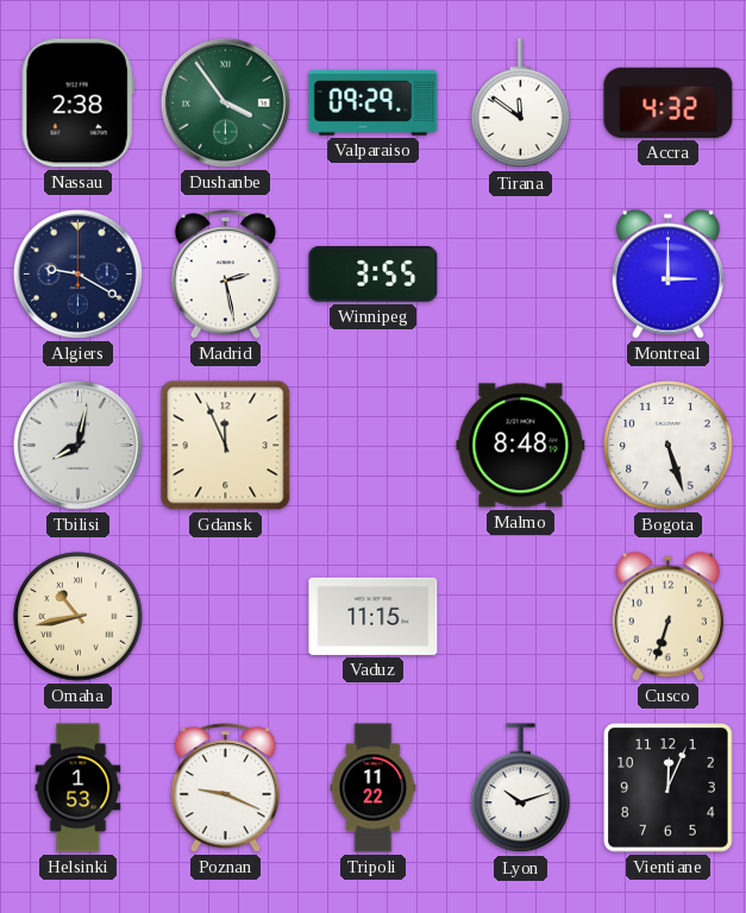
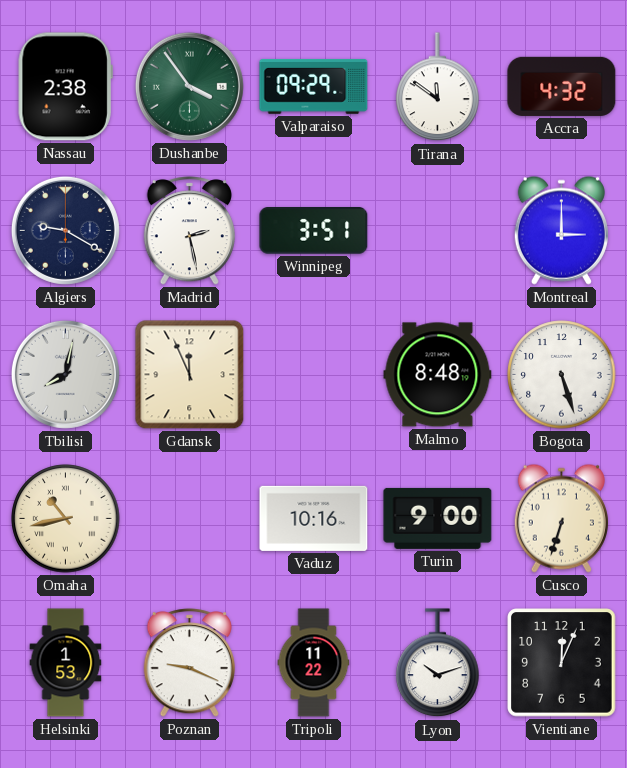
Winnipeg: 3:55 -> 3:51
Vaduz: 11:15 -> 10:16
Turin: none -> 9:00
